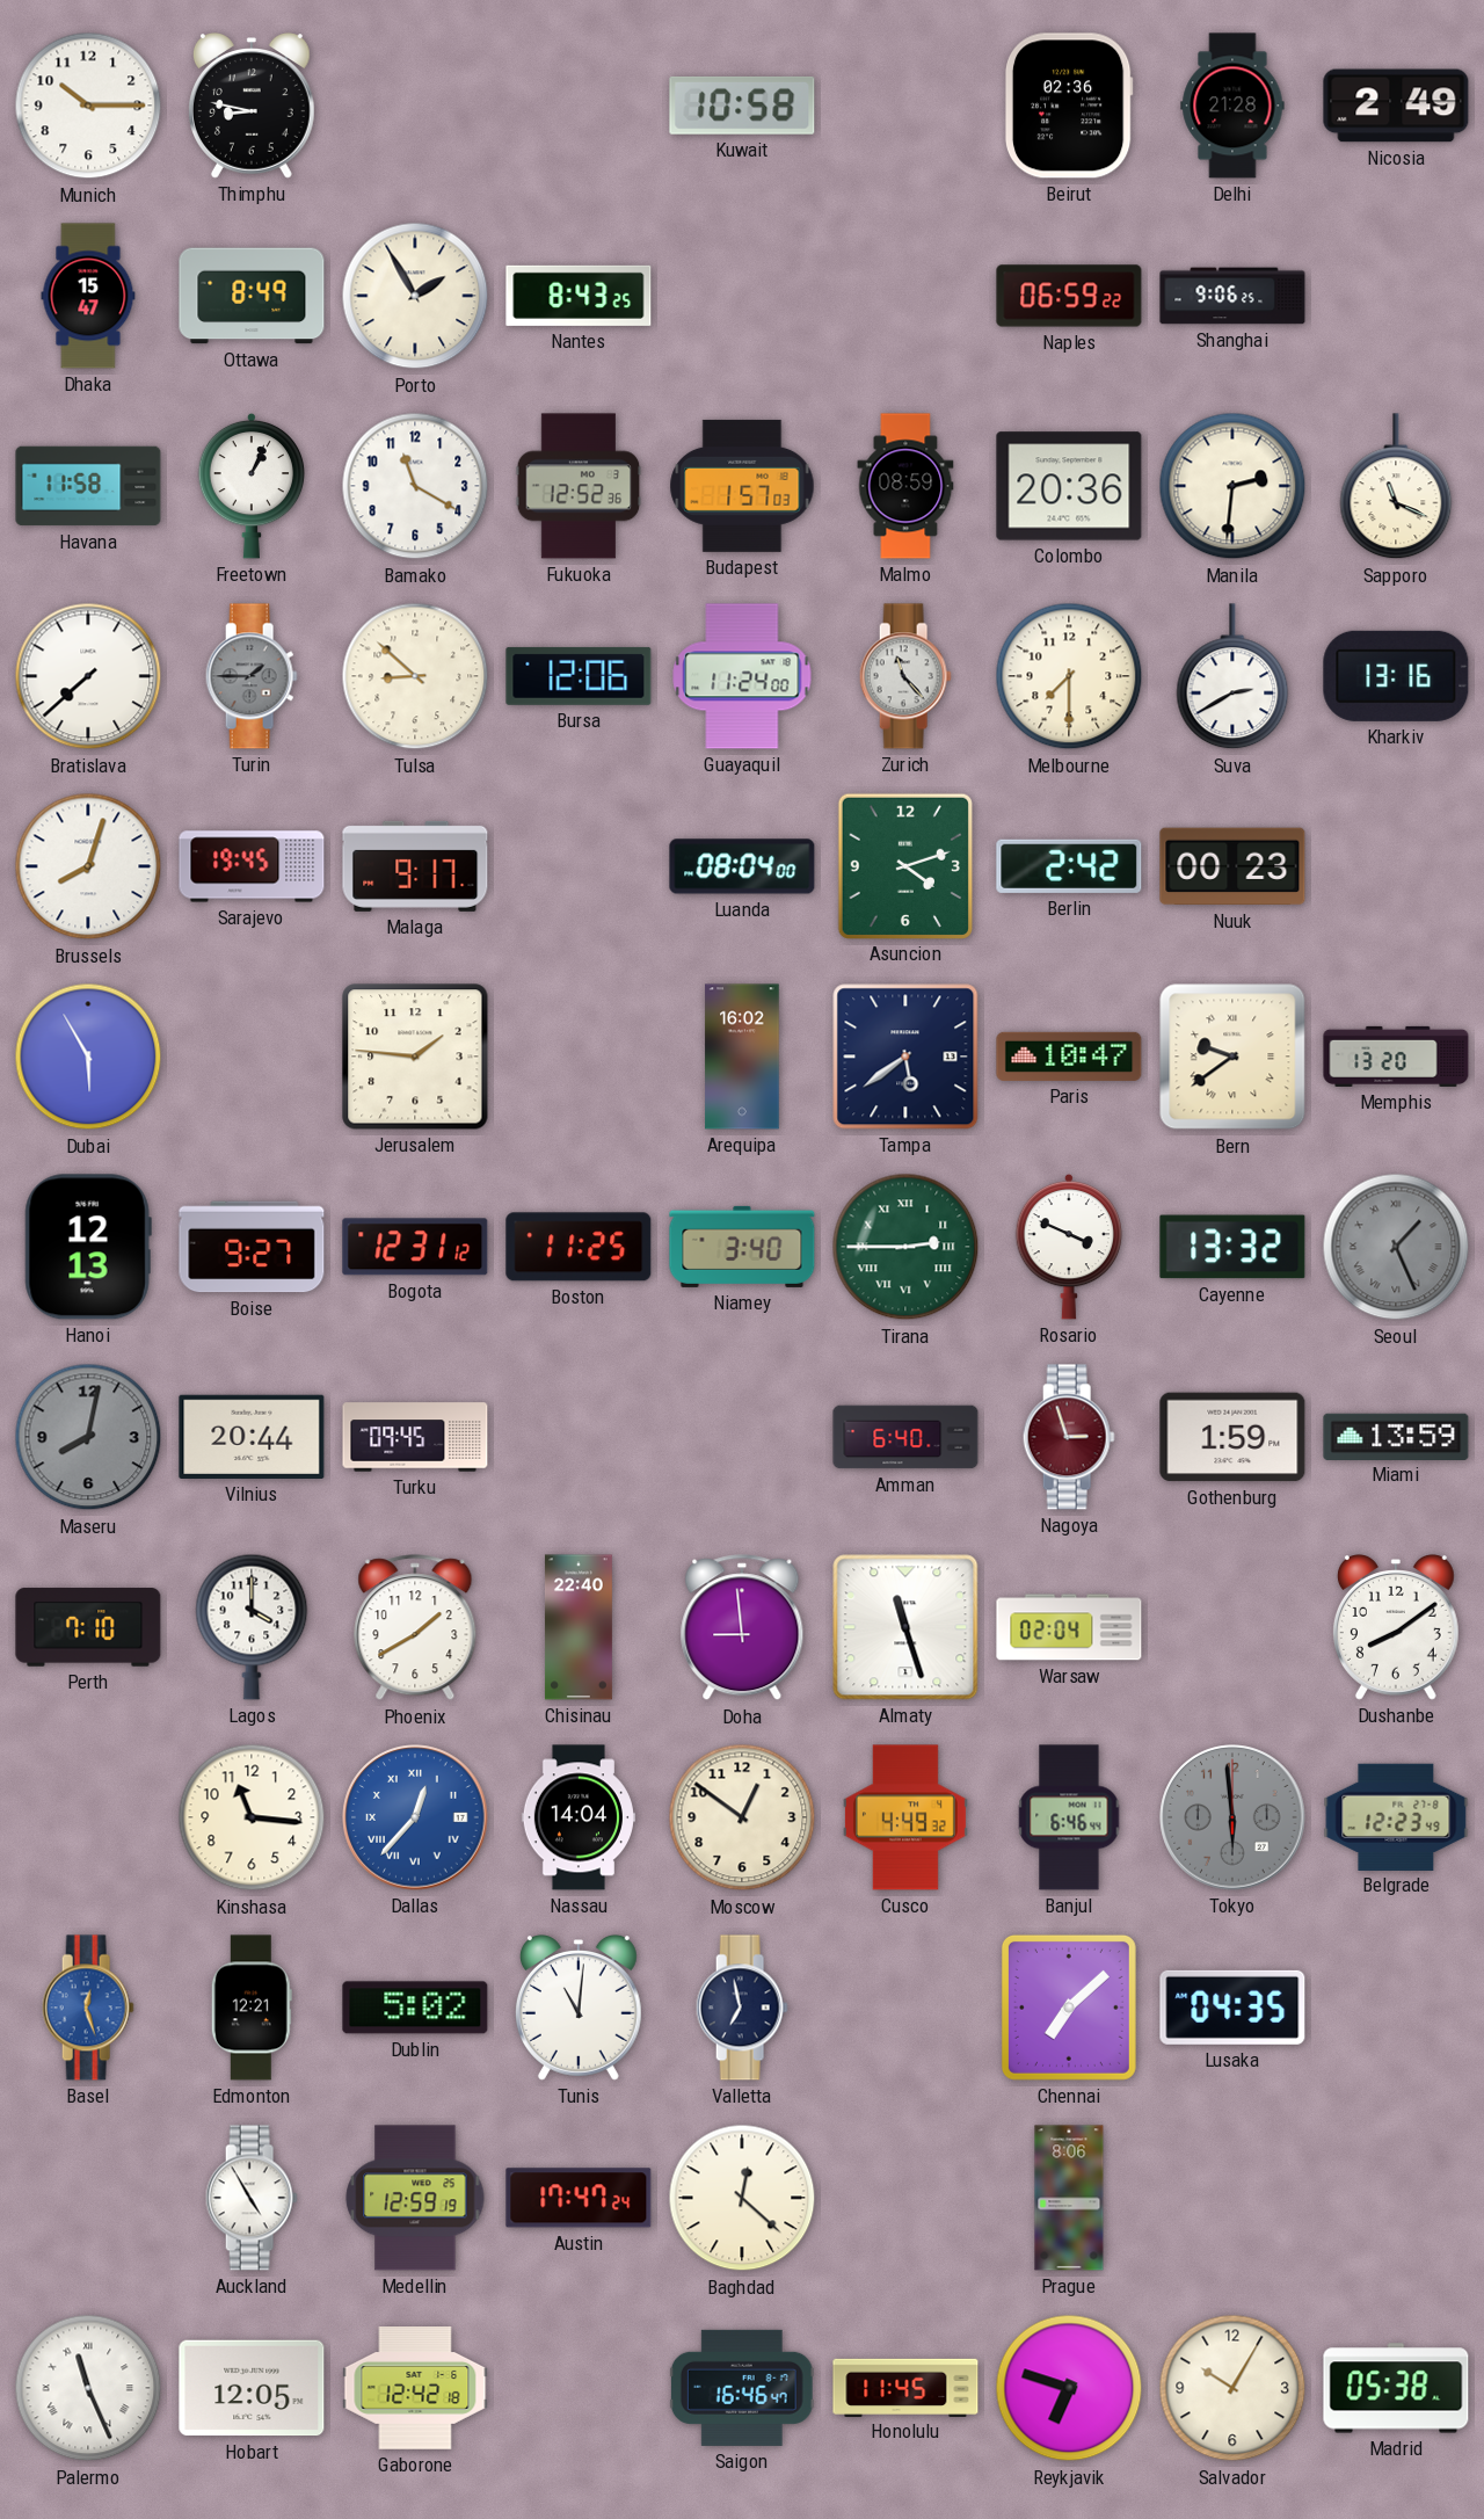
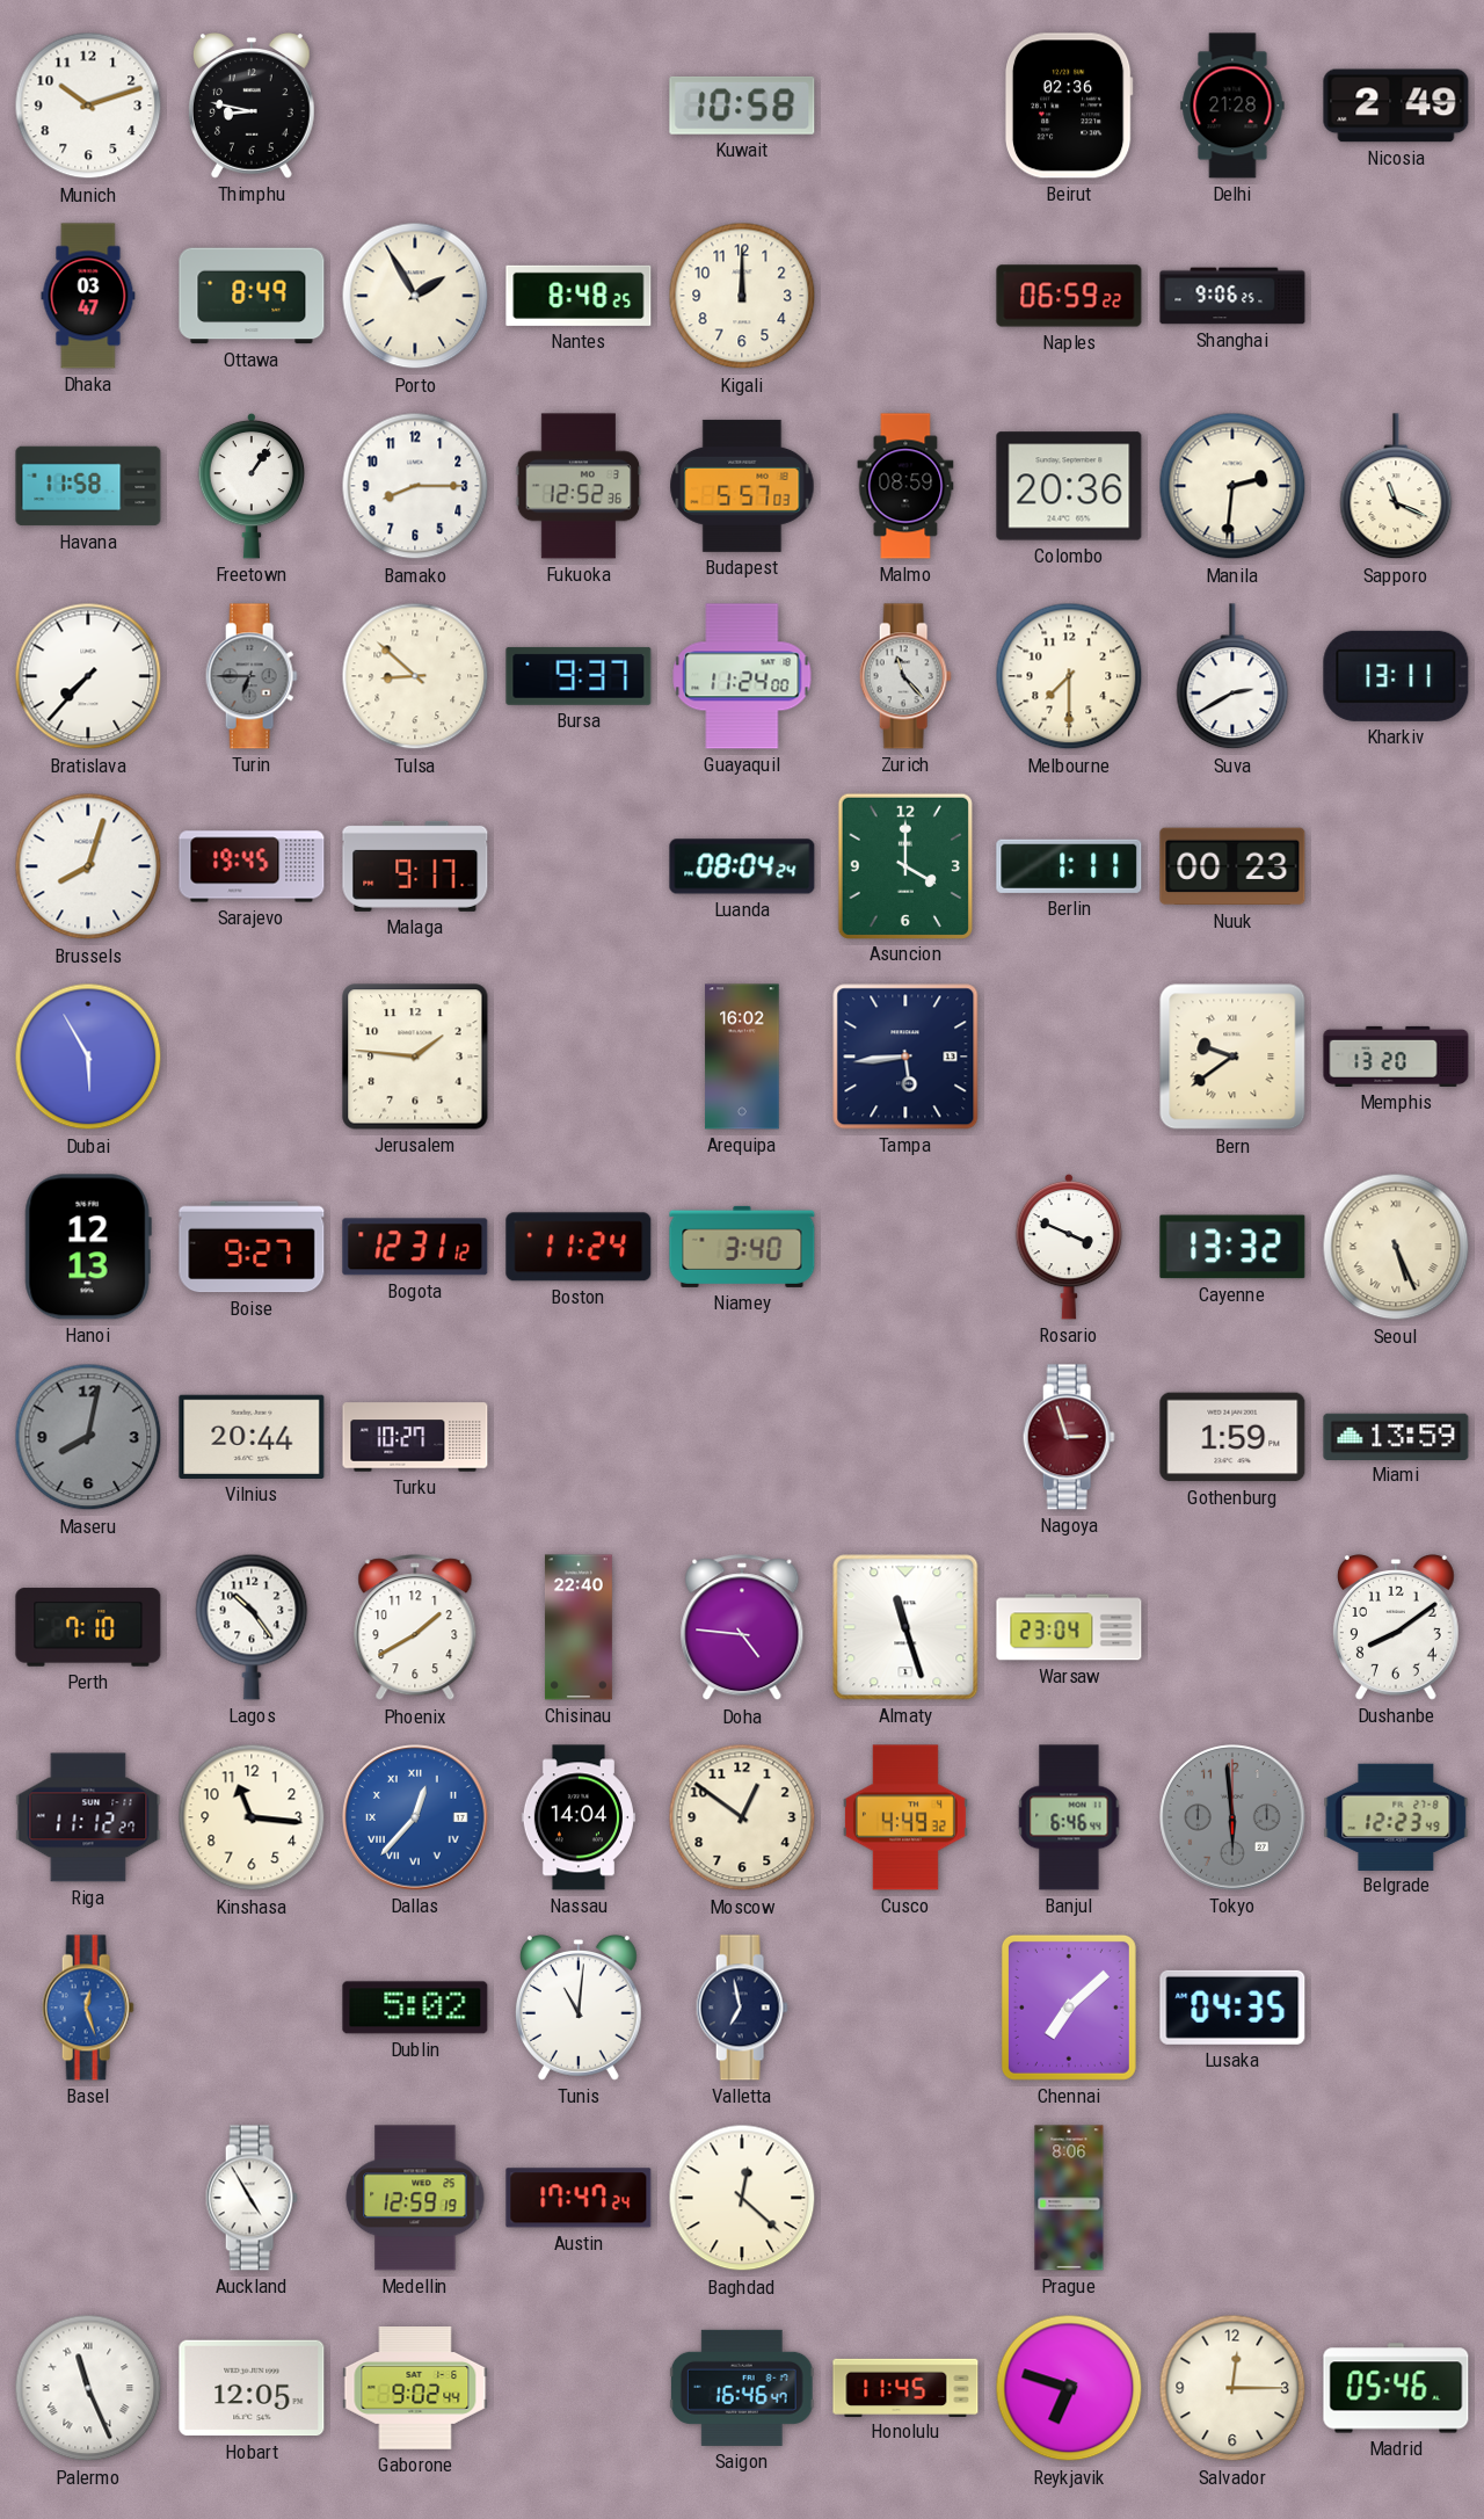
Munich: 10:15 -> 10:12
Dhaka: 15:47 -> 03:47
Nantes: 8:43 -> 8:48
Kigali: none -> 12:00
Freetown: 1:04 -> 1:06
Bamako: 11:20 -> 8:15
Budapest: 1:57 -> 5:57
Bratislava: 7:38 -> 7:37
Turin: 1:45 -> 6:45
Bursa: 12:06 -> 9:37
Kharkiv: 13:16 -> 13:11
Luanda: 08:04:00 -> 08:04:24
Asuncion: 4:12 -> 4:00
Berlin: 2:42 -> 1:11
Tampa: 5:39 -> 5:44
Paris: 10:47 -> none
Boston: 11:25 -> 11:24
Tirana: 2:45 -> none
Seoul: 1:26 -> 5:26
Seoul dial: grey -> cream
Turku: 09:45 -> 10:27
Amman: 6:40 -> none
Lagos: 4:00 -> 10:24
Doha: 8:59 -> 4:46
Warsaw: 02:04 -> 23:04
Riga: none -> 11:12
Edmonton: 12:21 -> none
Gaborone: 12:42 -> 9:02
Salvador: 10:05 -> 12:15
Madrid: 05:38 -> 05:46
